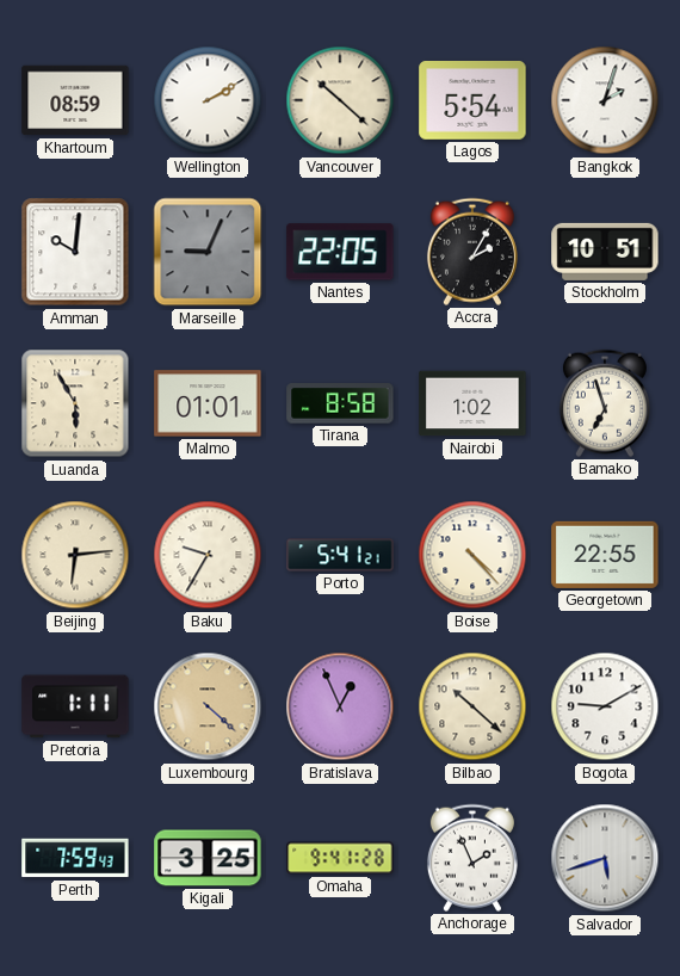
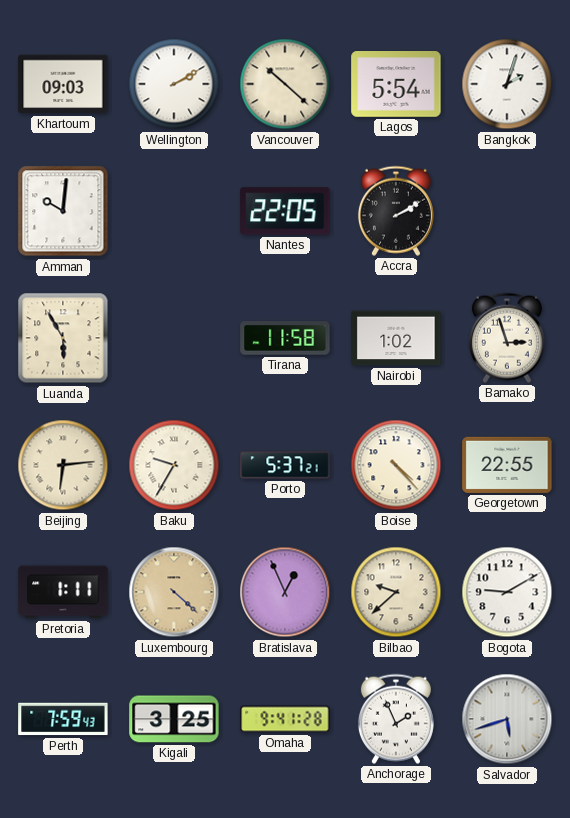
Khartoum: 08:59 -> 09:03
Marseille: 9:04 -> none
Accra: 2:05 -> 2:10
Stockholm: 10:51 -> none
Malmo: 01:01 -> none
Tirana: 8:58 -> 11:58
Bamako: 6:57 -> 2:57
Porto: 5:41 -> 5:37
Bilbao: 10:22 -> 9:38
